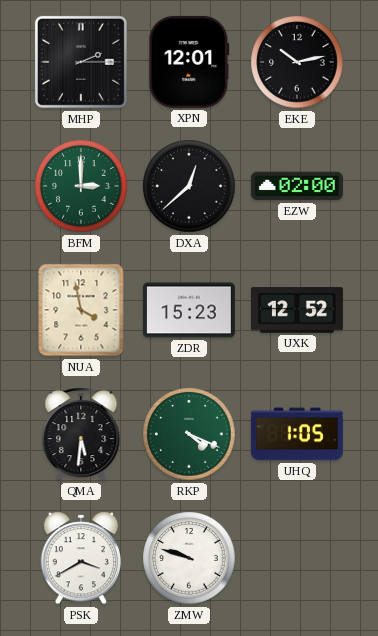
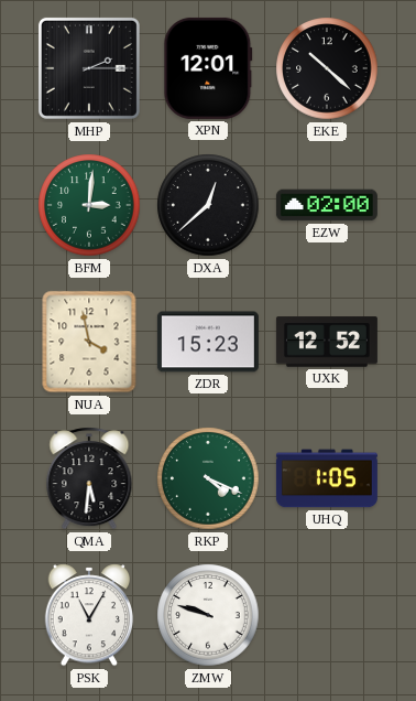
EKE: 10:13 -> 10:22
BFM: 3:00 -> 3:01
PSK: 3:40 -> 11:05
